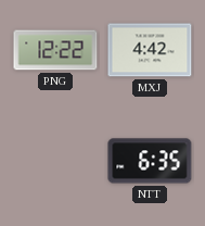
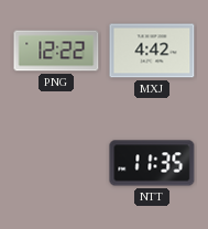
NTT: 6:35 -> 11:35
